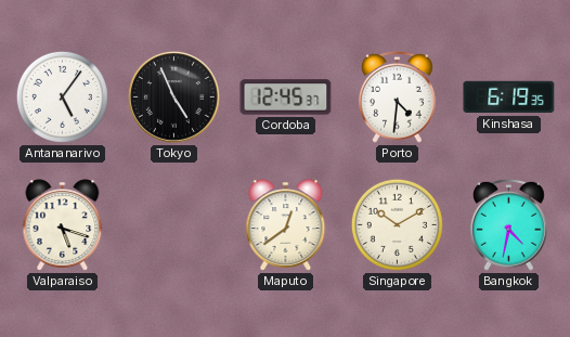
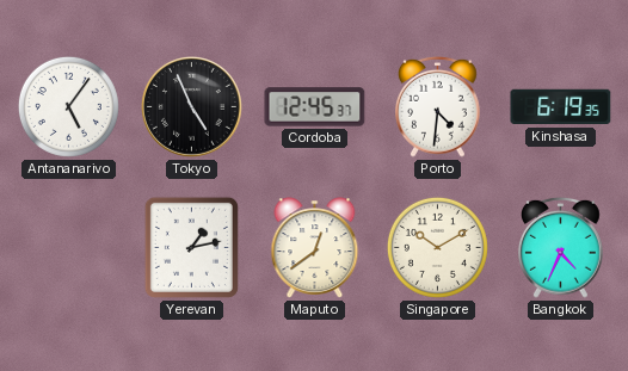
Valparaiso: 5:18 -> none
Yerevan: none -> 1:13
Bangkok: 4:32 -> 4:34
